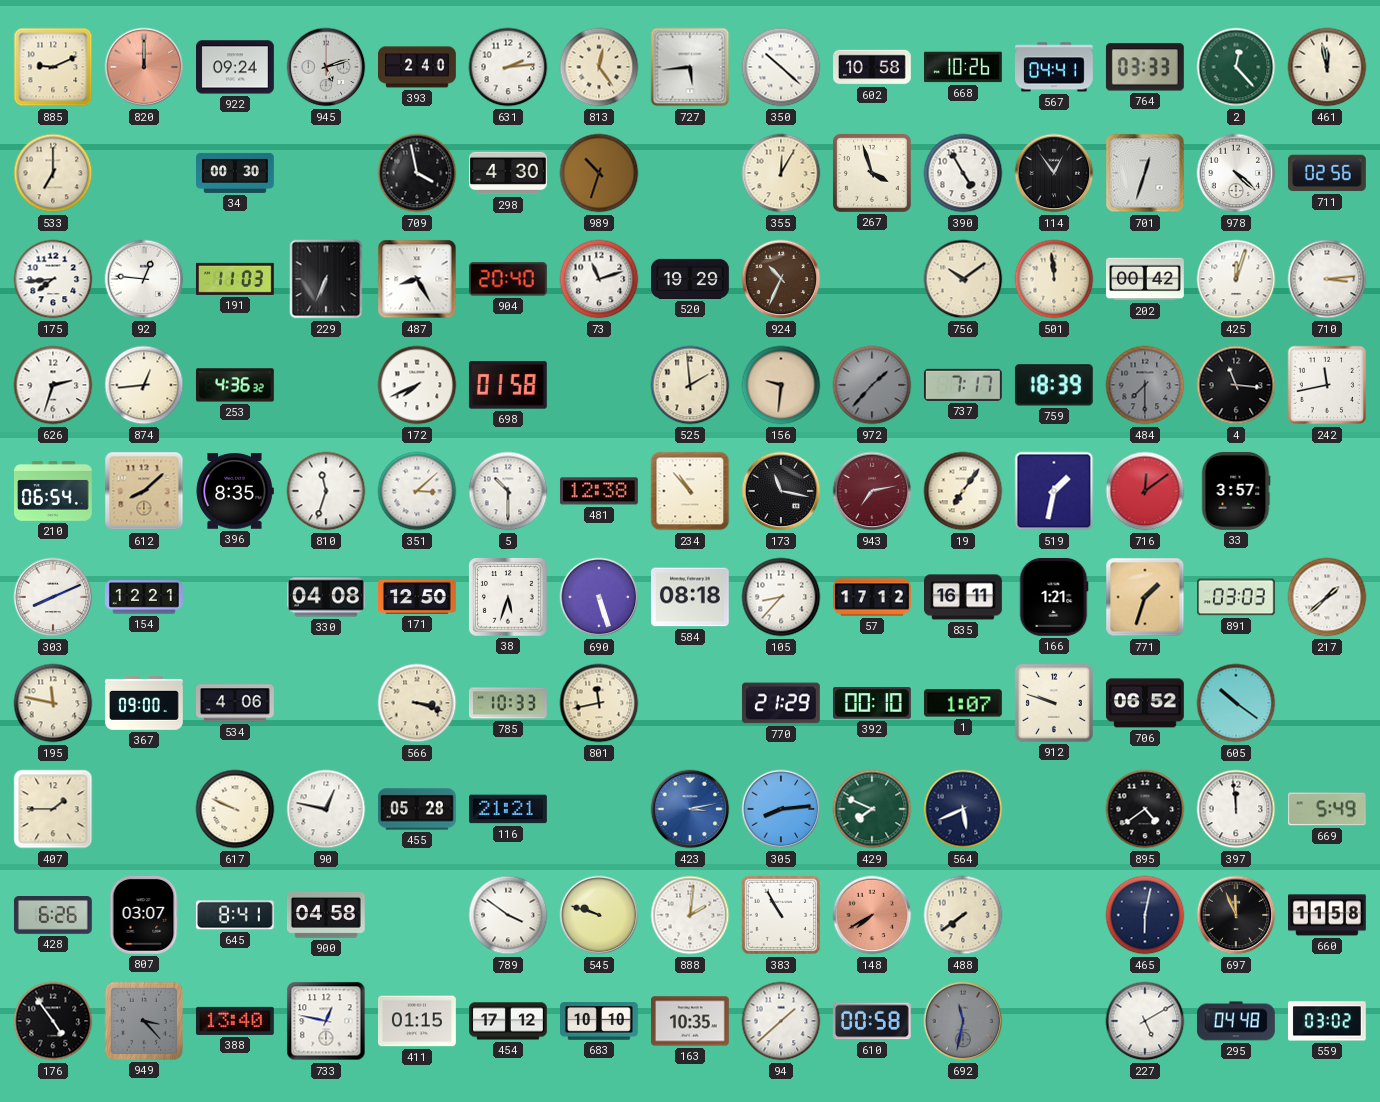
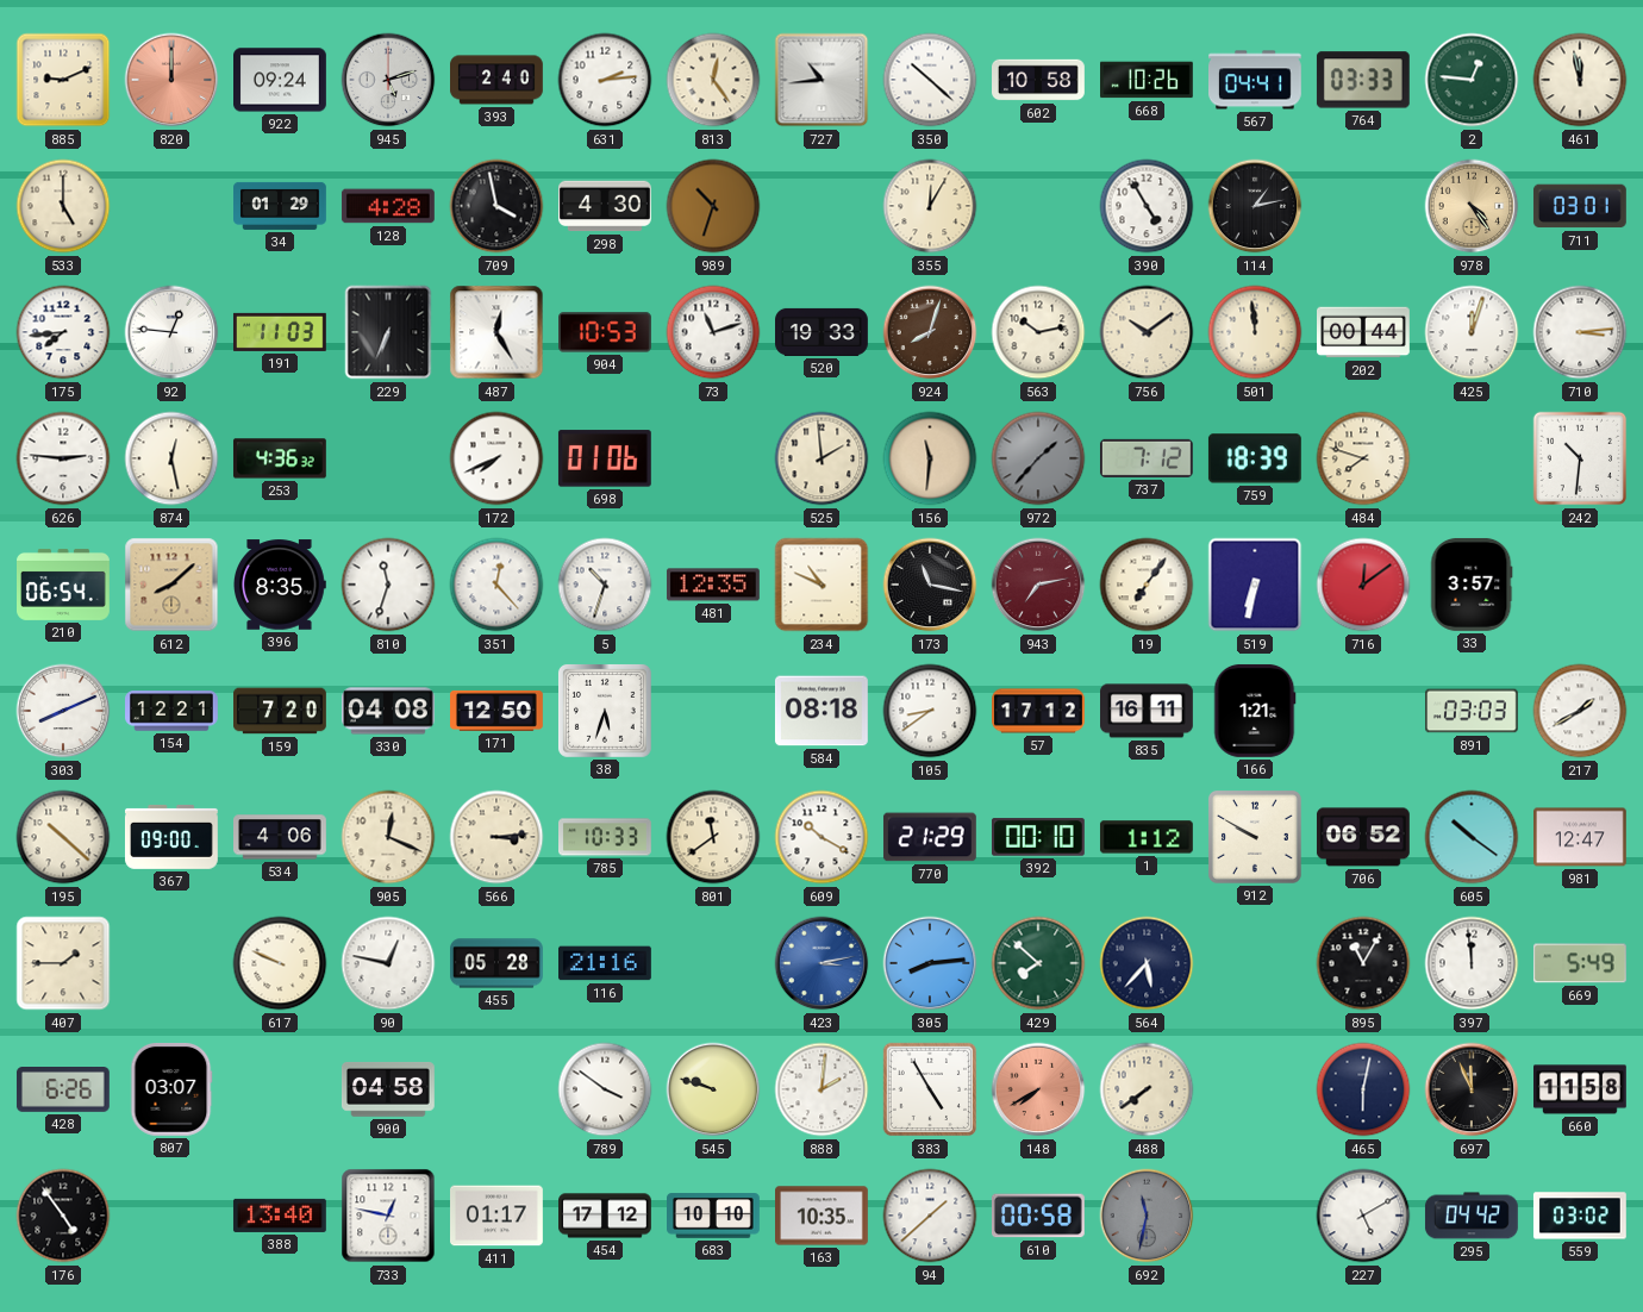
727: 5:44 -> 10:44
2: 12:23 -> 12:46
533: 7:00 -> 5:00
34: 00:30 -> 01:29
128: none -> 4:28
267: 3:57 -> none
114: 12:54 -> 1:13
701: 12:33 -> none
978: 4:22 -> 4:24
978 dial: white -> champagne
711: 02:56 -> 03:01
487: 8:25 -> 12:25
904: 20:40 -> 10:53
520: 19:29 -> 19:33
924: 10:34 -> 8:03
563: none -> 10:13
202: 00:42 -> 00:44
626: 2:33 -> 2:46
874: 12:44 -> 12:28
698: 01:58 -> 01:06
156: 9:31 -> 11:31
737: 7:17 -> 7:12
484: 7:30 -> 7:48
484 dial: grey -> cream
4: 11:16 -> none
242: 11:43 -> 10:31
351: 3:08 -> 12:23
5: 10:30 -> 10:33
481: 12:38 -> 12:35
234: 10:53 -> 10:49
519: 1:32 -> 6:32
159: none -> 7:20
690: 5:27 -> none
105: 8:37 -> 8:39
771: 1:33 -> none
217: 1:38 -> 1:40
195: 11:47 -> 10:22
905: none -> 12:19
566: 3:18 -> 3:14
801: 11:43 -> 11:39
609: none -> 10:20
1: 1:07 -> 1:12
912: 9:48 -> 9:50
981: none -> 12:47
116: 21:21 -> 21:16
429: 7:49 -> 7:52
564: 5:41 -> 5:37
895: 4:39 -> 11:05
645: 8:41 -> none
383: 10:55 -> 4:55
949: 3:23 -> none
411: 01:15 -> 01:17
295: 04:48 -> 04:42
